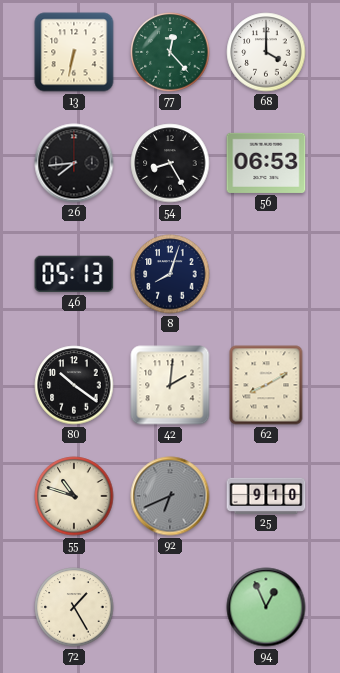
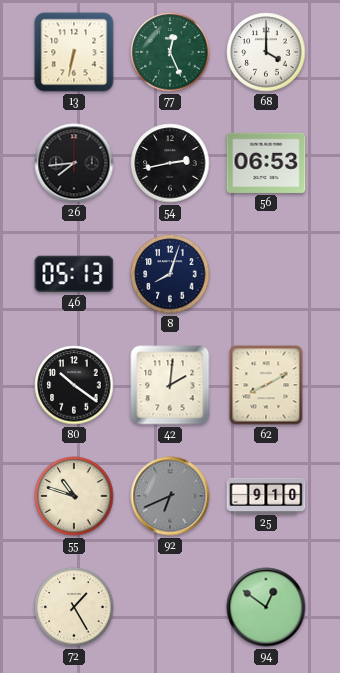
77: 12:23 -> 12:26
54: 8:25 -> 2:43
94: 12:56 -> 12:51
